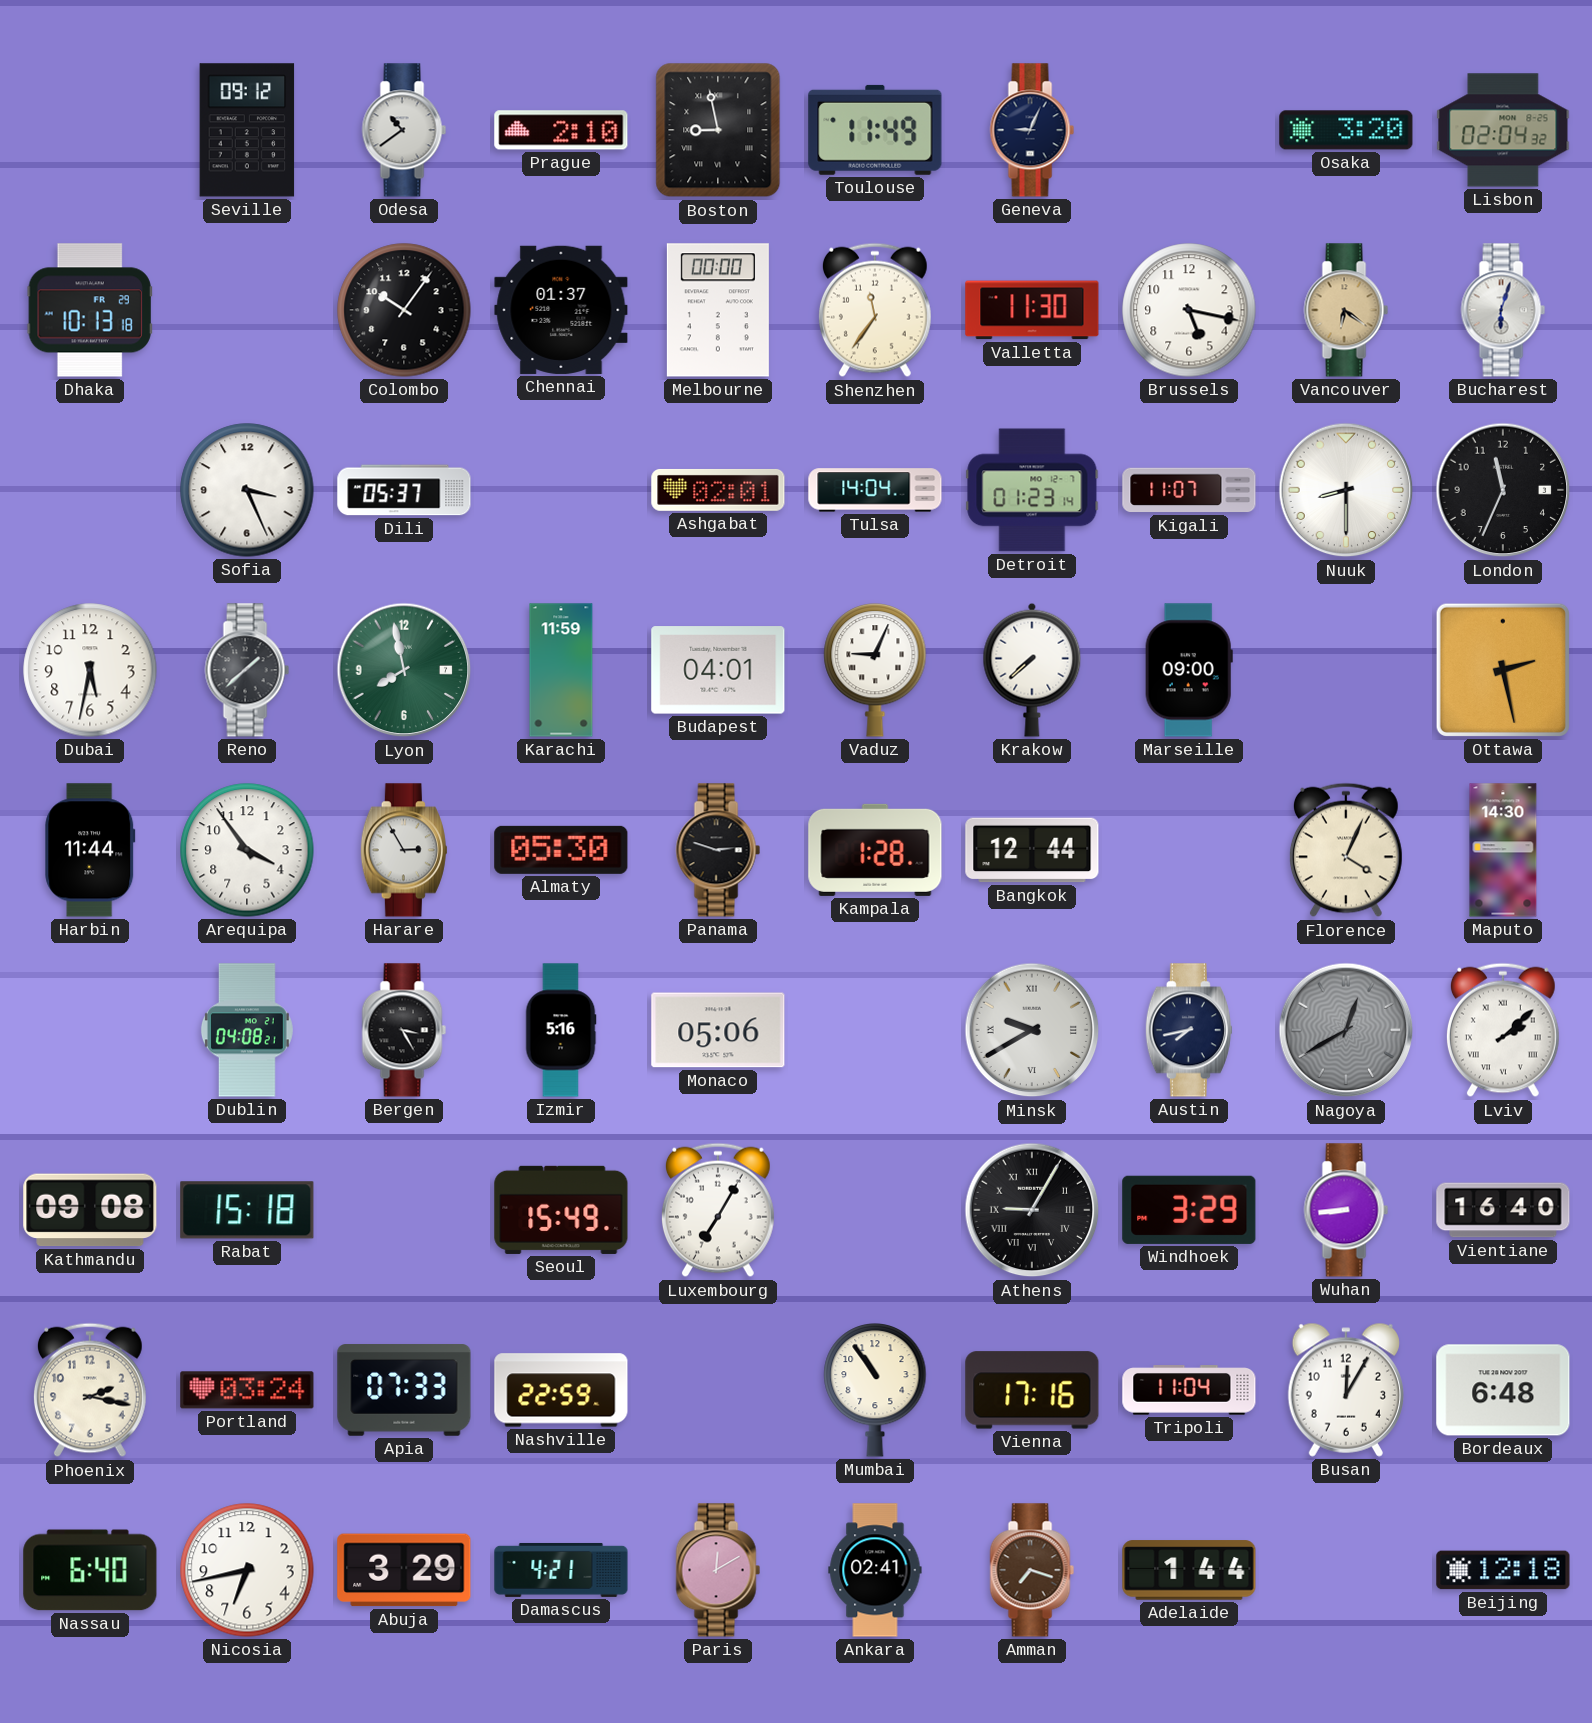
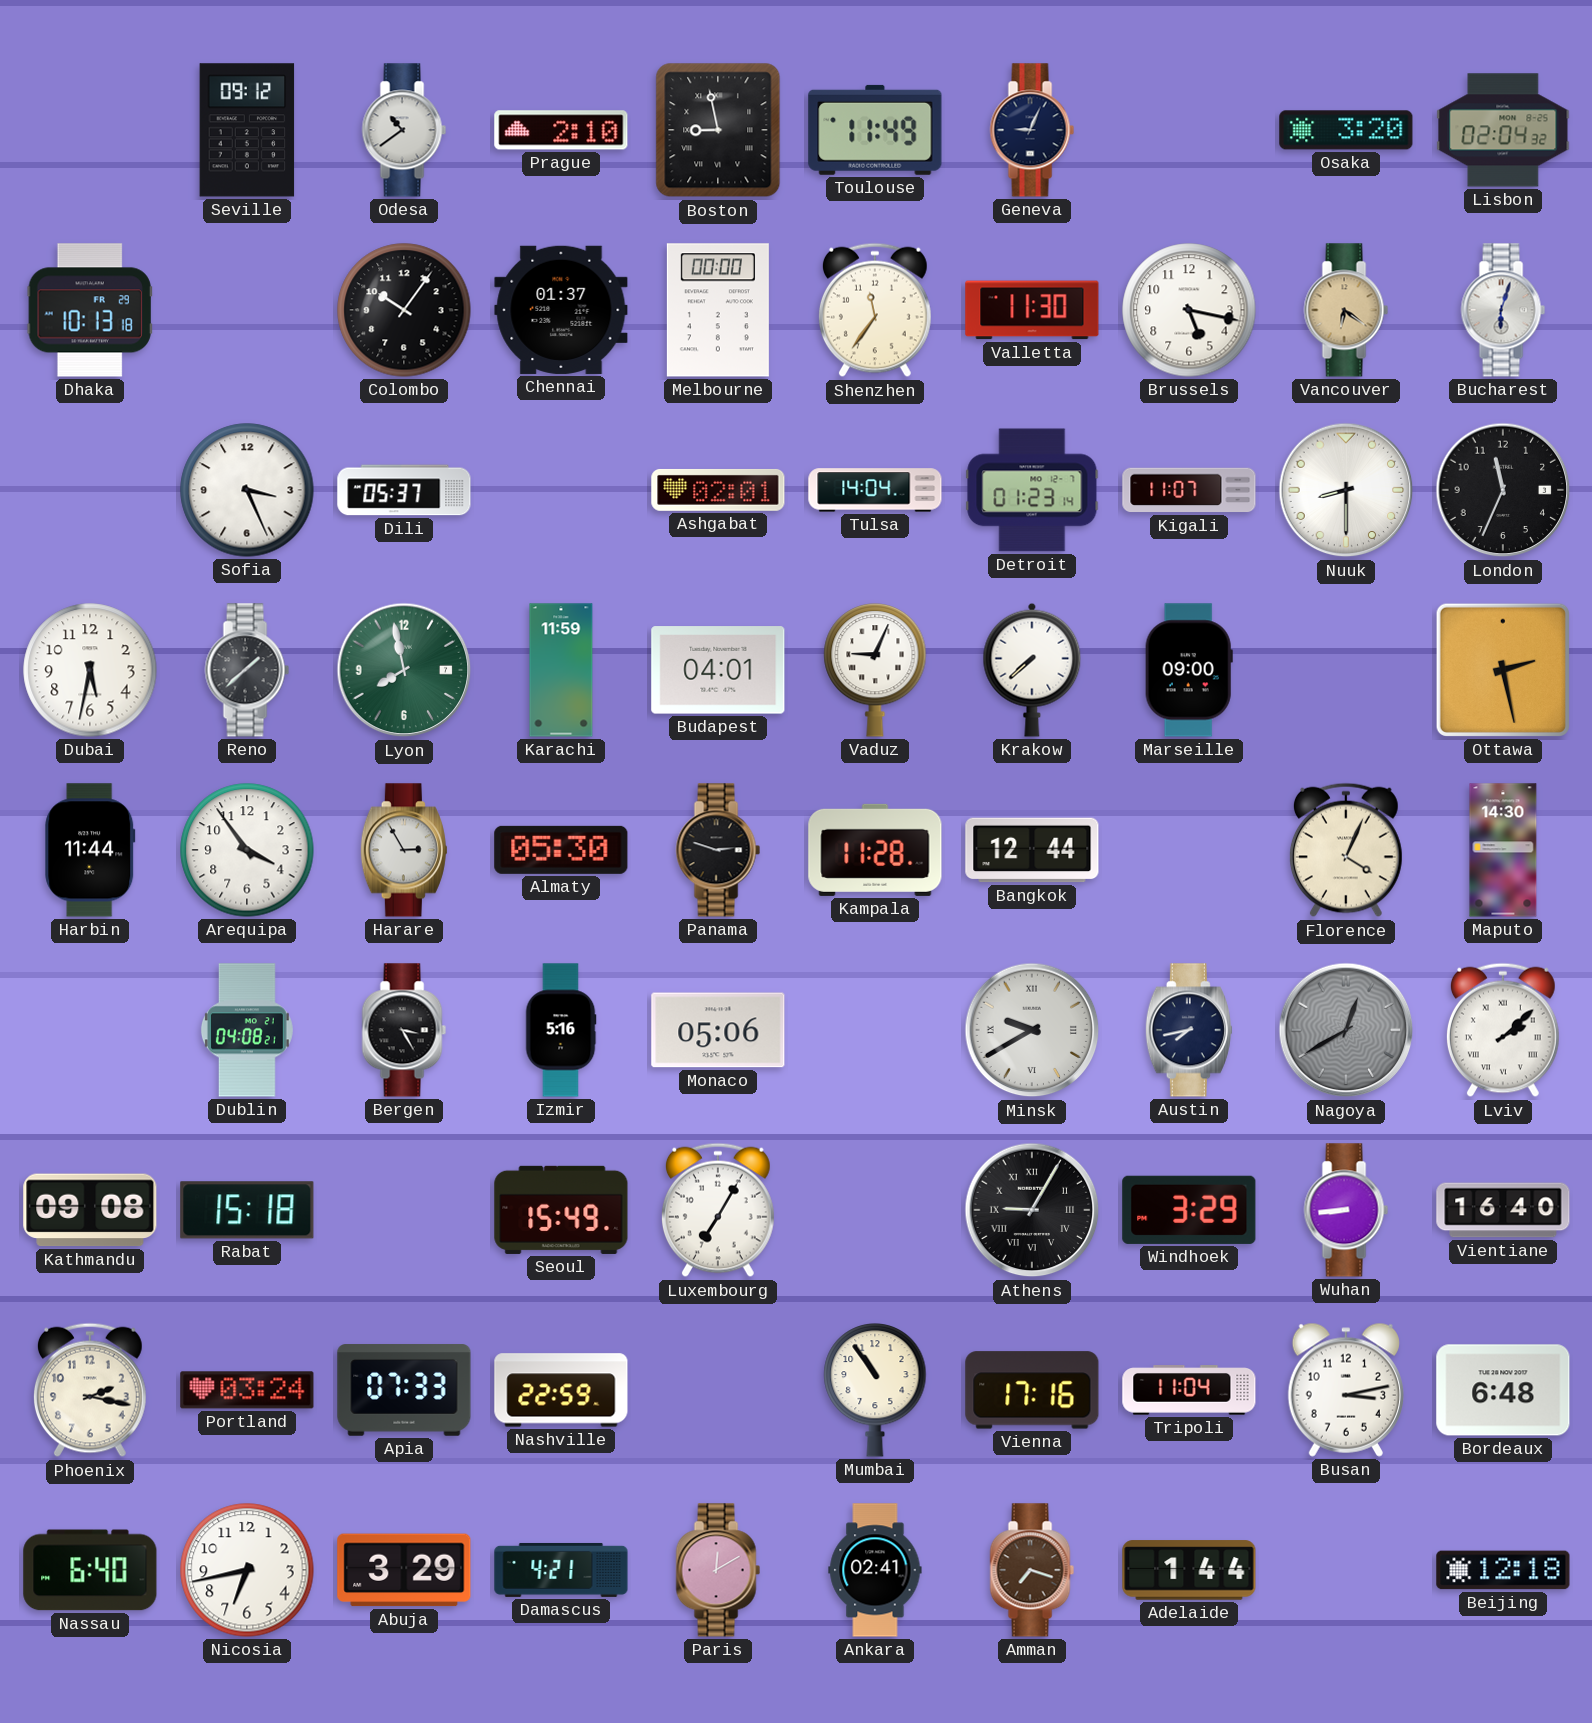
Kampala: 1:28 -> 11:28
Busan: 12:05 -> 3:13
